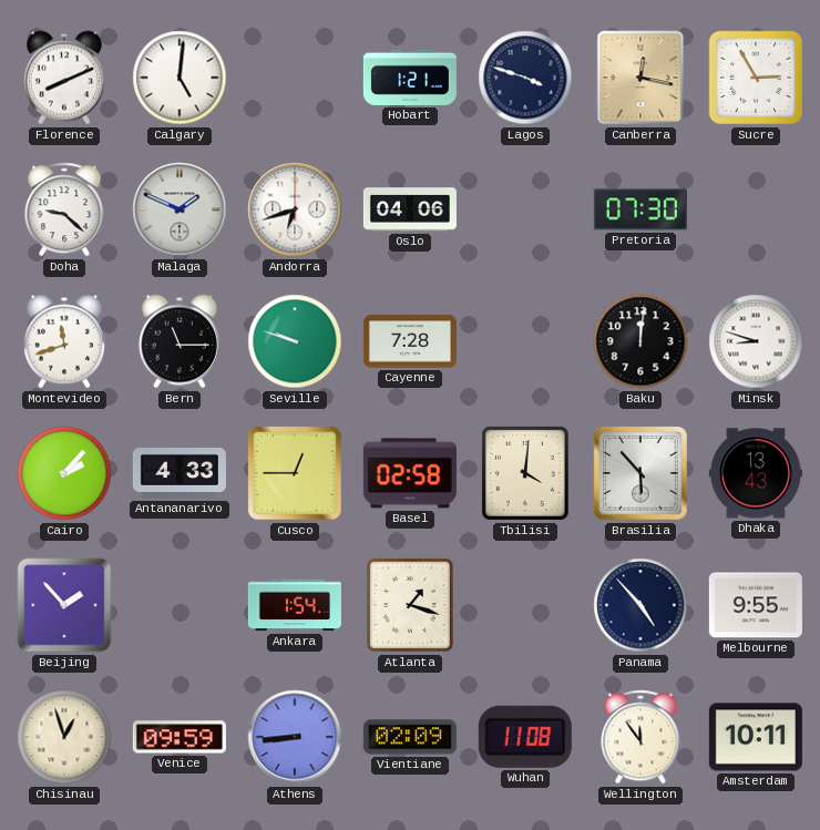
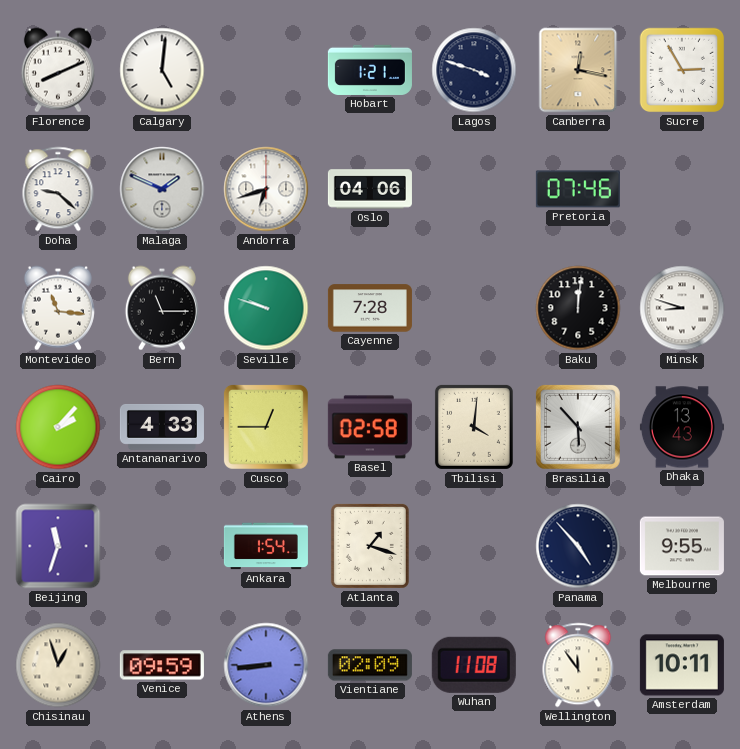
Pretoria: 07:30 -> 07:46
Montevideo: 11:42 -> 11:16
Beijing: 1:53 -> 11:33
